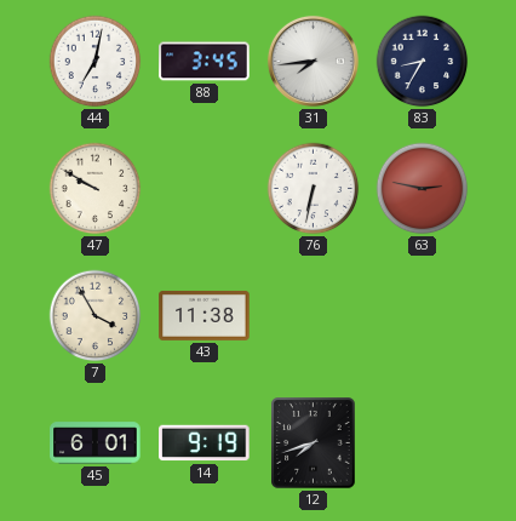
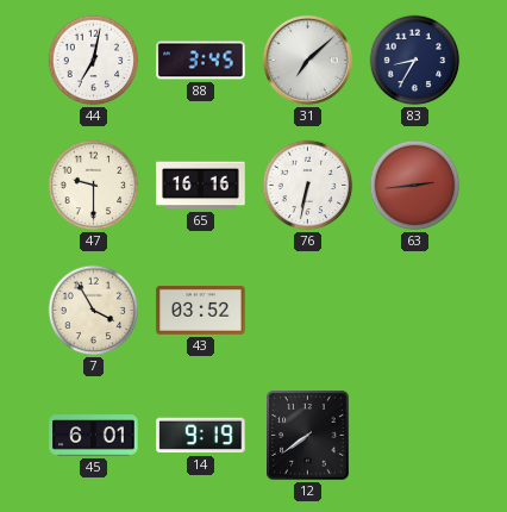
31: 7:44 -> 7:08
47: 9:50 -> 9:30
65: none -> 16:16
63: 2:47 -> 2:44
43: 11:38 -> 03:52
12: 7:42 -> 7:39
